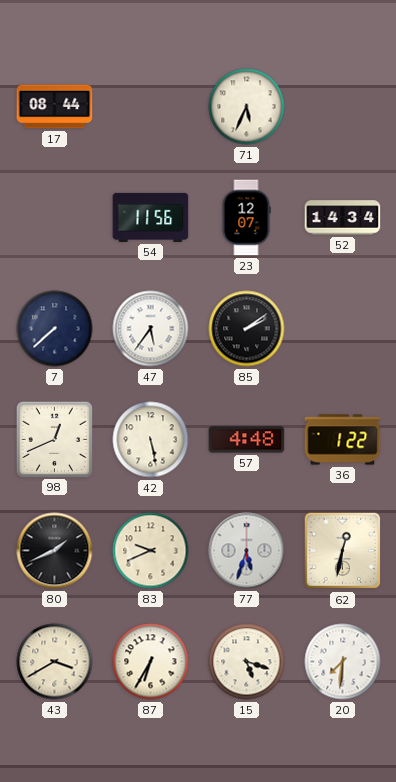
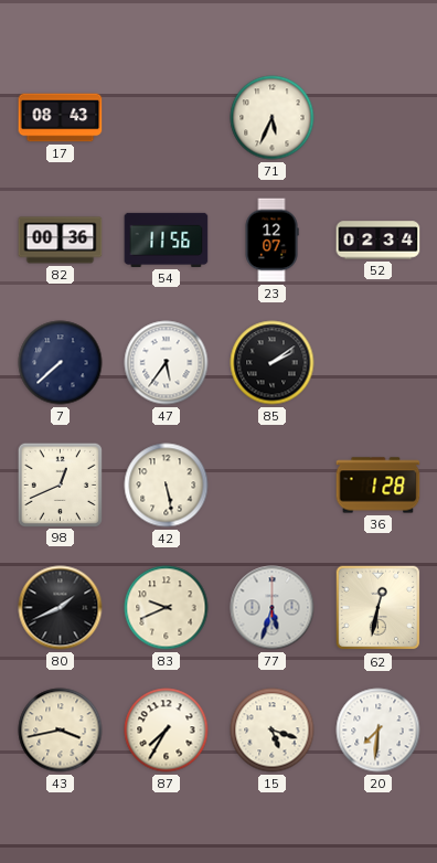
17: 08:44 -> 08:43
82: none -> 00:36
52: 14:34 -> 02:34
57: 4:48 -> none
36: 1:22 -> 1:28
43: 3:40 -> 3:43
87: 6:35 -> 7:35
